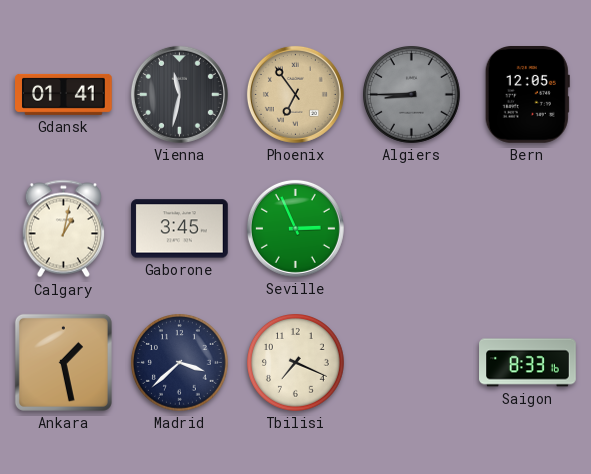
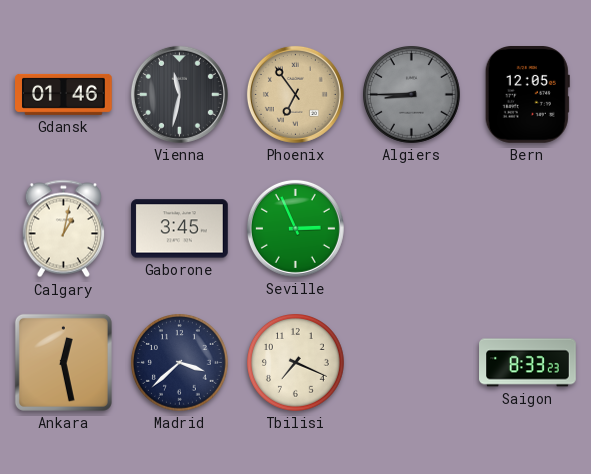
Gdansk: 01:41 -> 01:46
Ankara: 1:28 -> 12:28
Saigon: 8:33:16 -> 8:33:23
